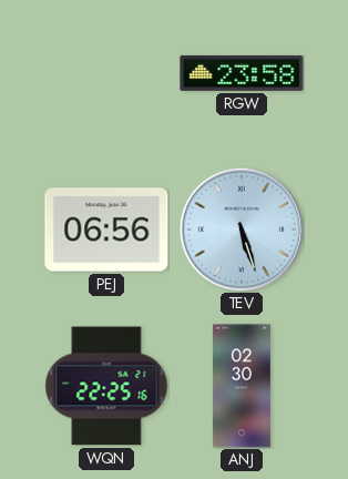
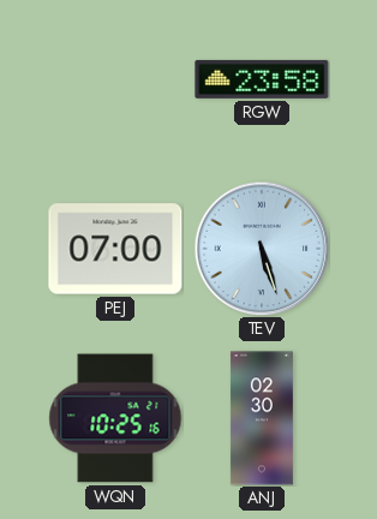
PEJ: 06:56 -> 07:00
WQN: 22:25 -> 10:25
